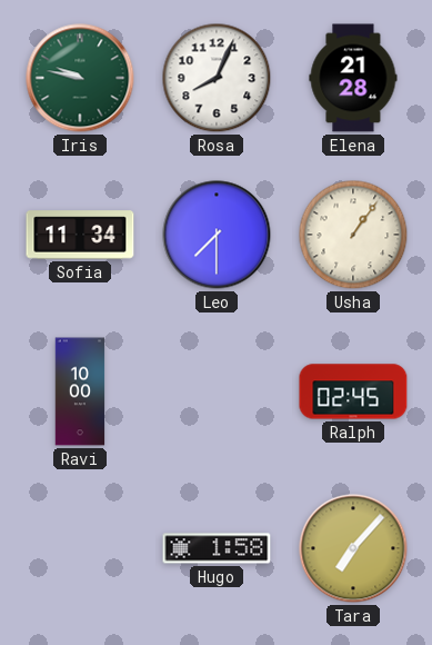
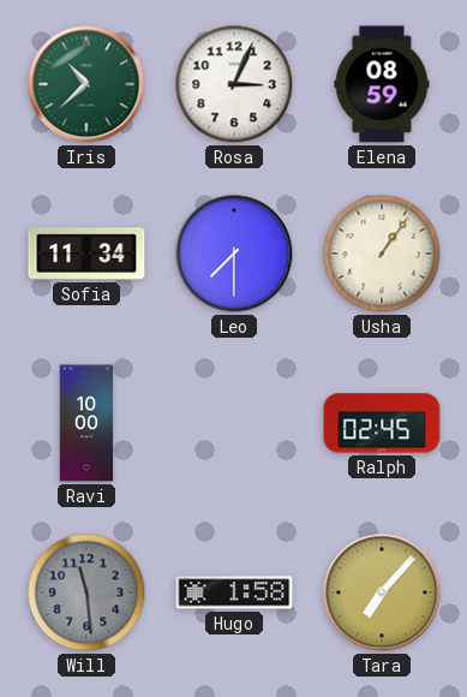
Iris: 9:47 -> 10:38
Rosa: 8:04 -> 3:04
Elena: 21:28 -> 08:59
Will: none -> 11:29
